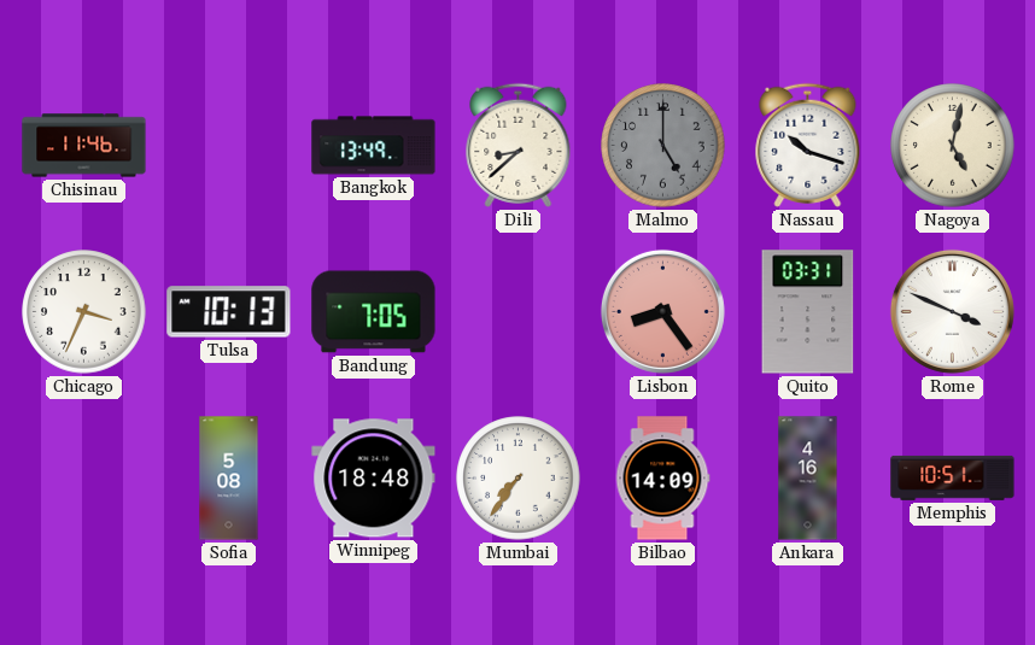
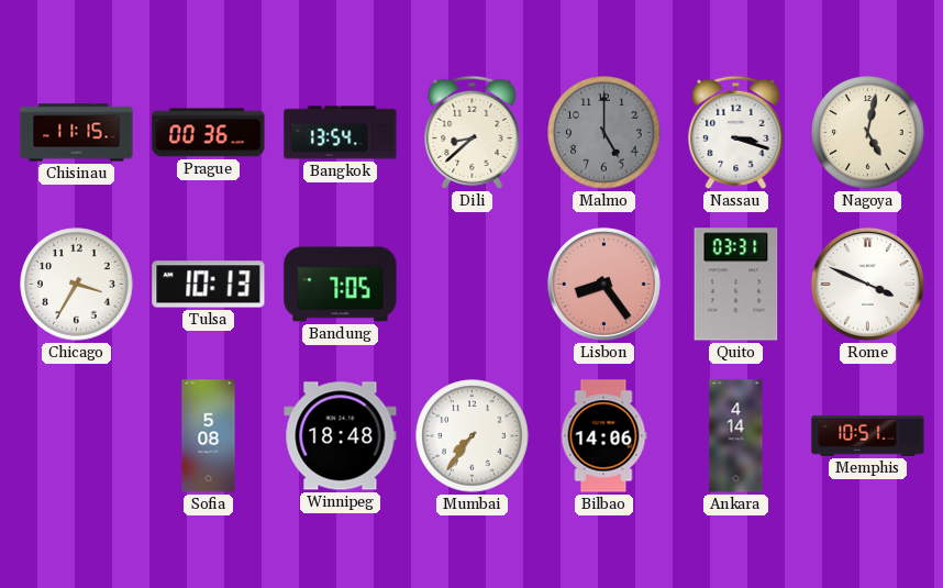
Chisinau: 11:46 -> 11:15
Prague: none -> 00:36
Bangkok: 13:49 -> 13:54
Nassau: 10:18 -> 3:18
Chicago: 3:34 -> 3:35
Bilbao: 14:09 -> 14:06
Ankara: 4:16 -> 4:14
